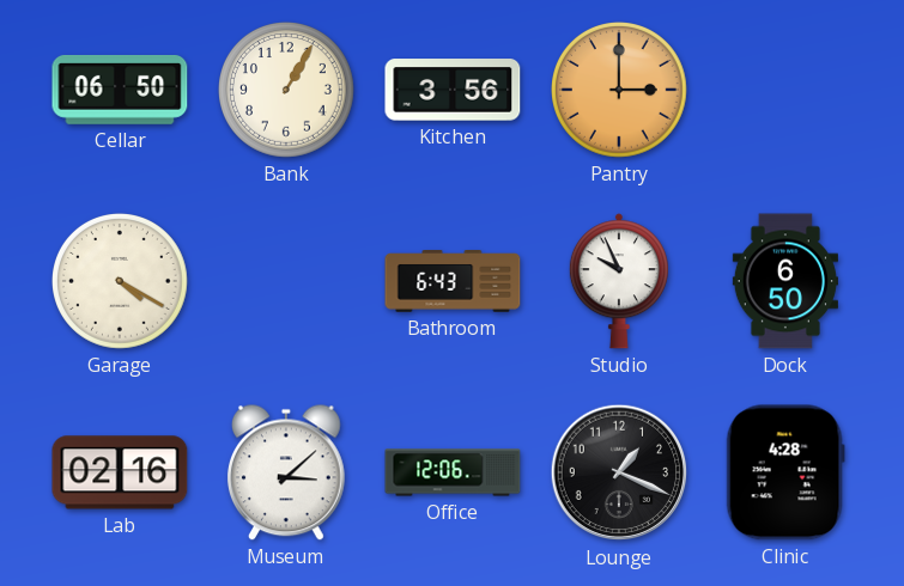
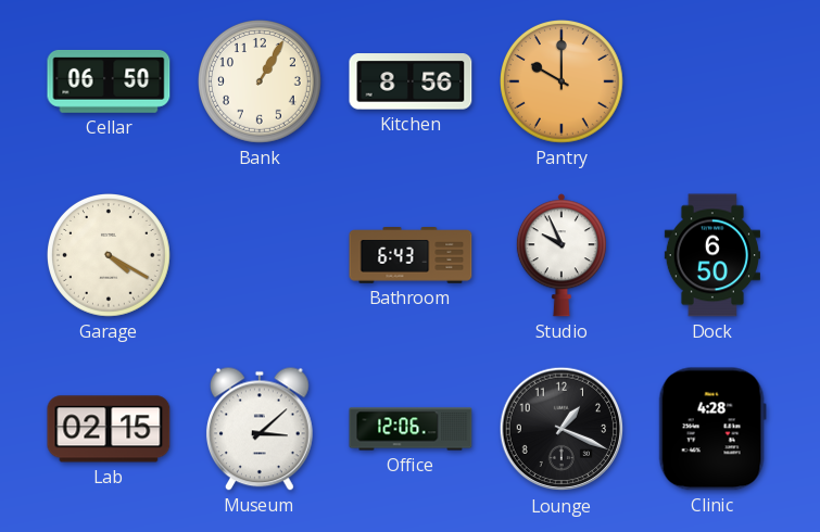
Kitchen: 3:56 -> 8:56
Pantry: 3:00 -> 10:00
Lab: 02:16 -> 02:15
